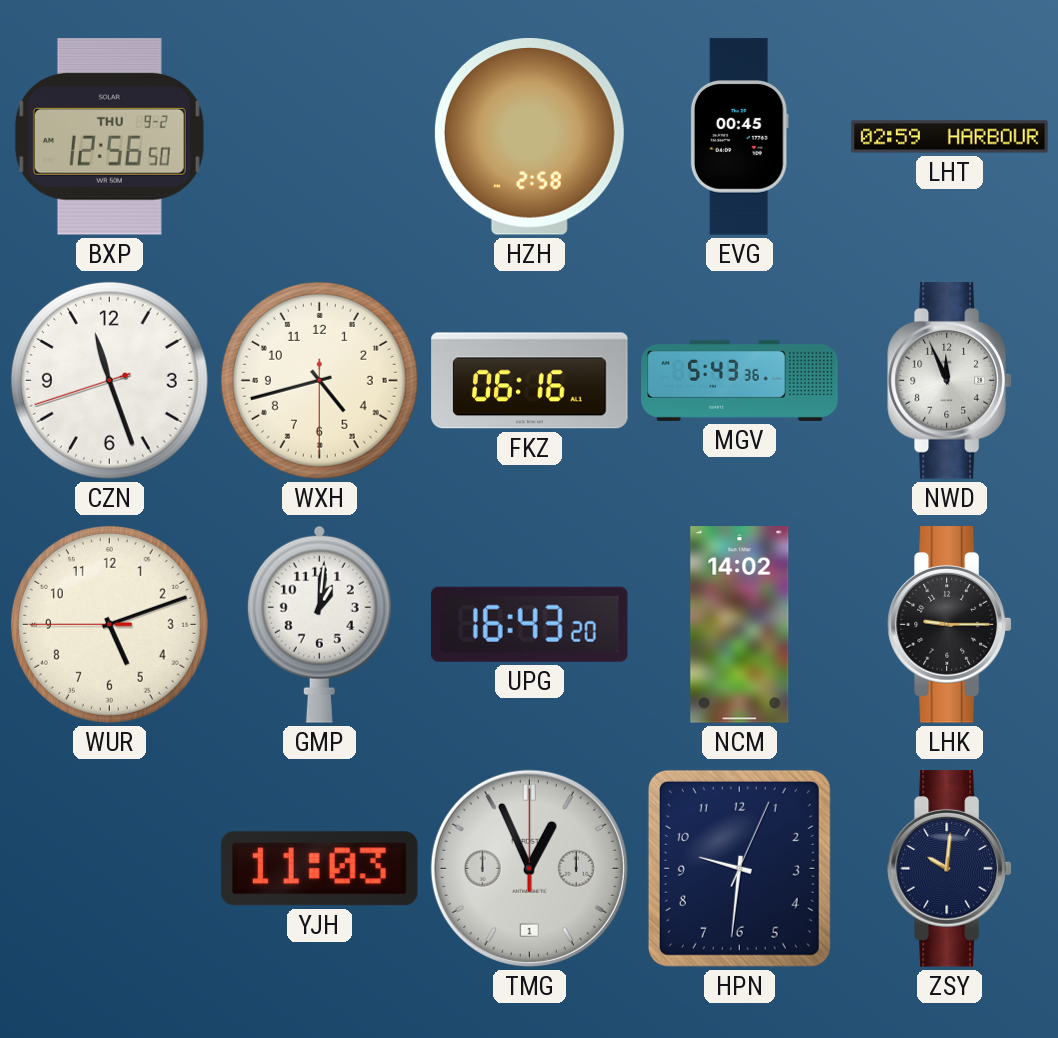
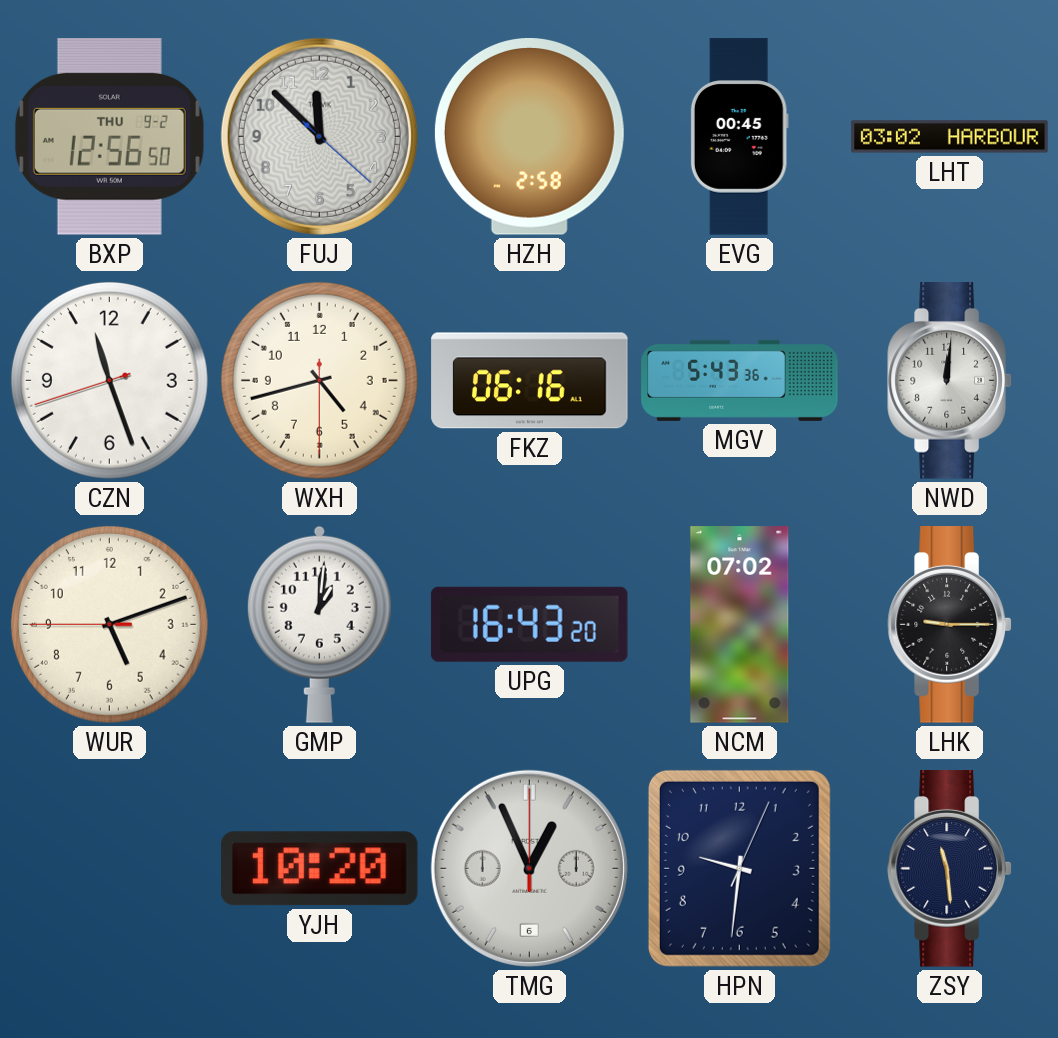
FUJ: none -> 11:52
LHT: 02:59 -> 03:02
NWD: 11:56 -> 12:01
NCM: 14:02 -> 07:02
YJH: 11:03 -> 10:20
TMG date: 1 -> 6
ZSY: 10:01 -> 11:29
